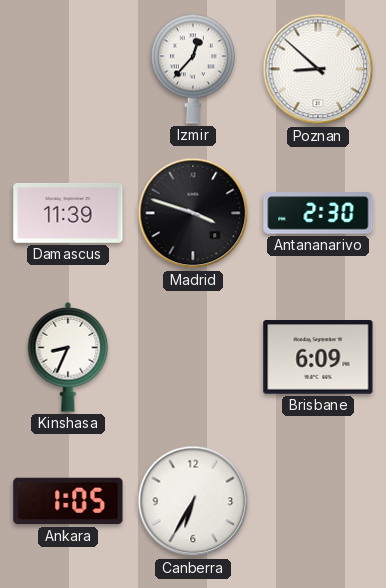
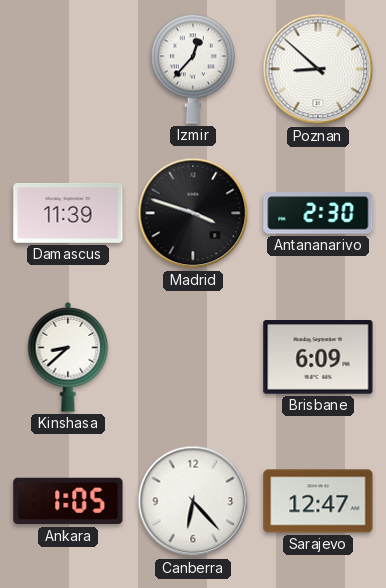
Kinshasa: 8:34 -> 8:38
Canberra: 6:35 -> 6:23
Sarajevo: none -> 12:47
